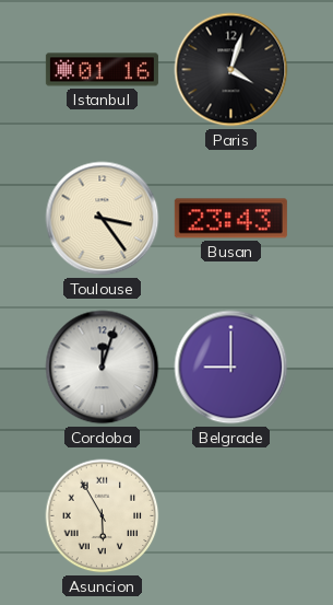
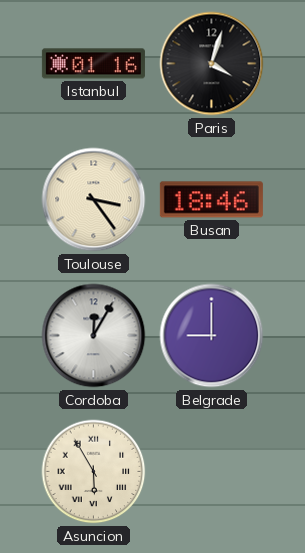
Busan: 23:43 -> 18:46
Cordoba: 12:03 -> 12:05
